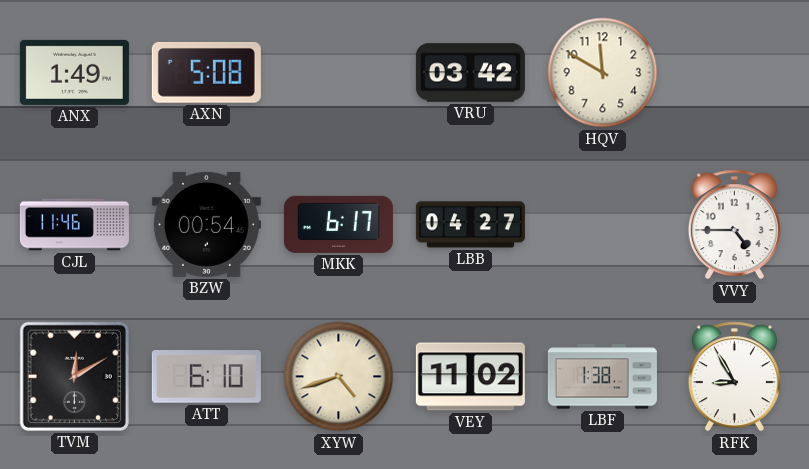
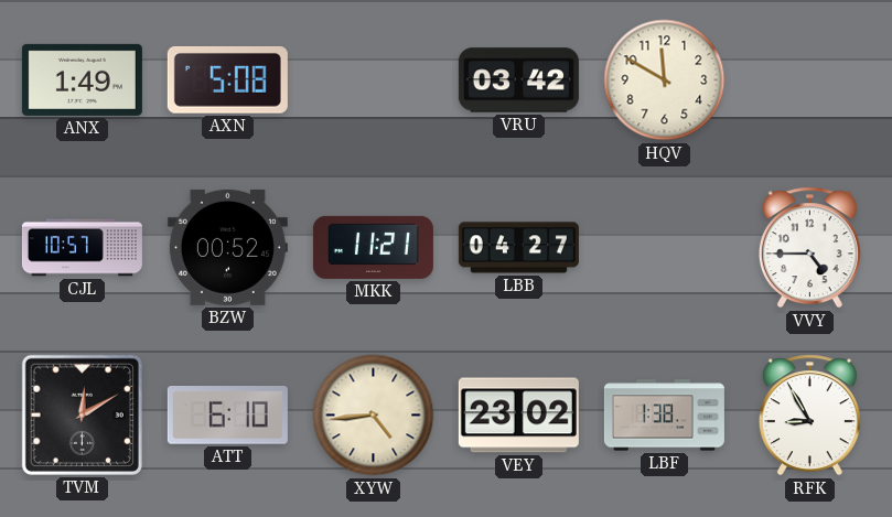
CJL: 11:46 -> 10:57
BZW: 00:54 -> 00:52
MKK: 6:17 -> 11:21
XYW: 4:42 -> 4:44
VEY: 11:02 -> 23:02
